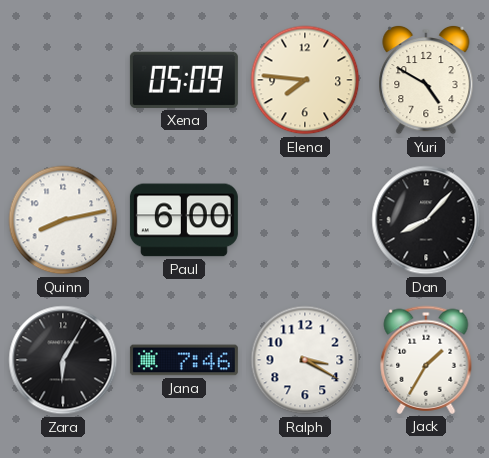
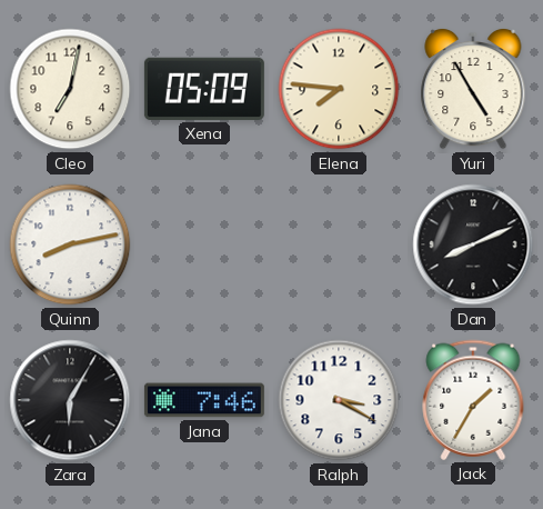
Cleo: none -> 7:02
Yuri: 4:50 -> 4:55
Paul: 6:00 -> none
Dan: 8:07 -> 8:11
